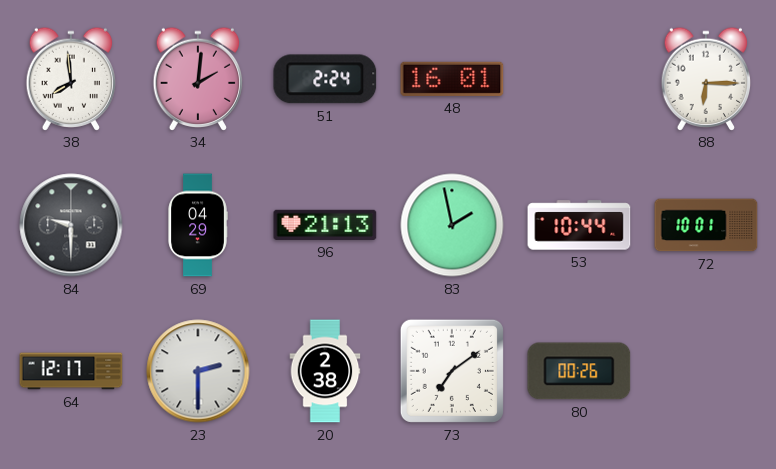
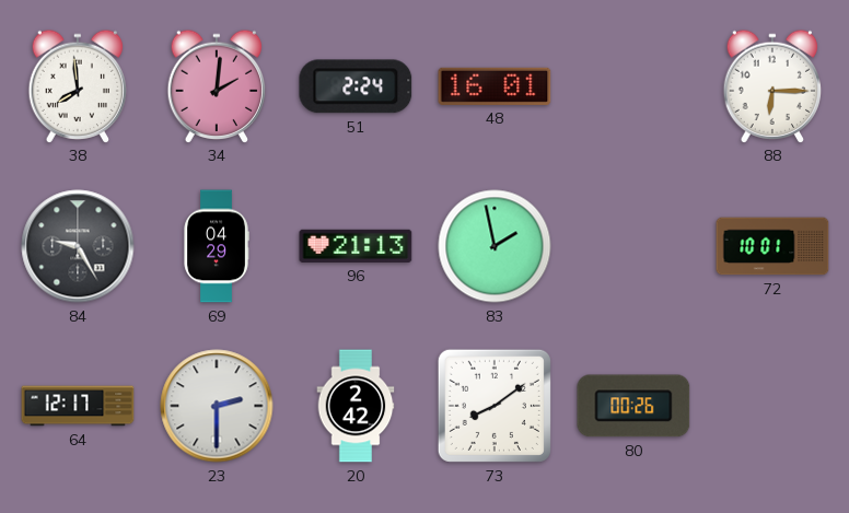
84: 9:30 -> 9:25
53: 10:44 -> none
20: 2:38 -> 2:42
73: 7:09 -> 8:09
